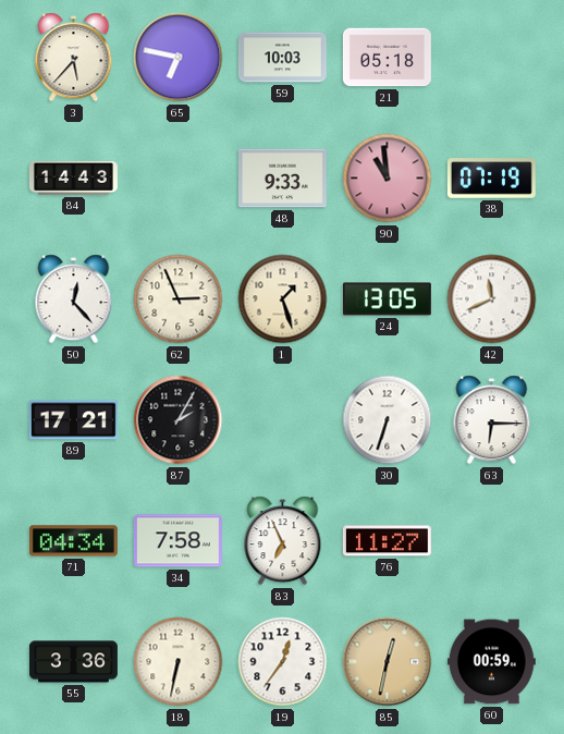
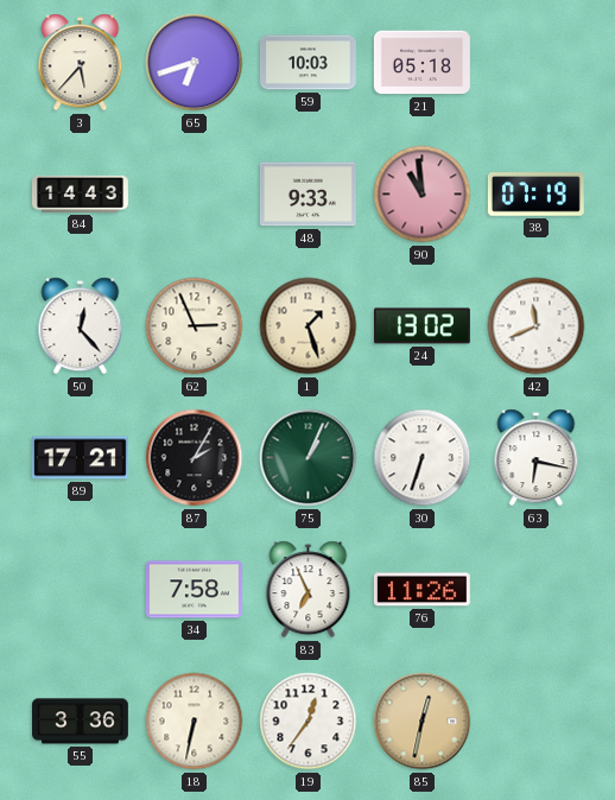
65: 6:47 -> 6:42
24: 13:05 -> 13:02
75: none -> 1:04
63: 6:15 -> 6:17
71: 04:34 -> none
76: 11:27 -> 11:26
60: 00:59 -> none
